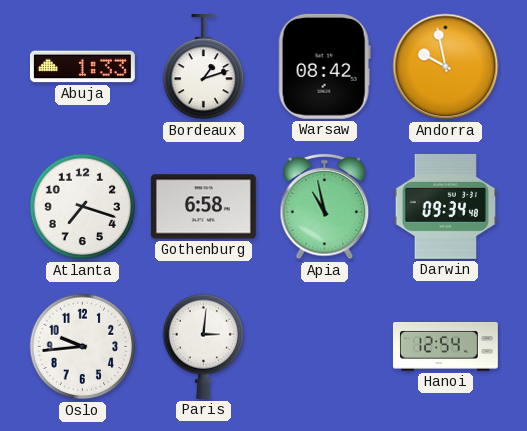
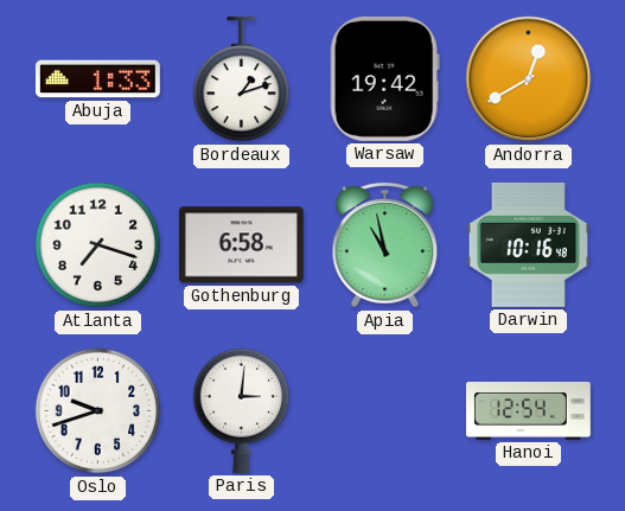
Warsaw: 08:42 -> 19:42
Andorra: 9:58 -> 12:40
Darwin: 09:34 -> 10:16
Oslo: 9:44 -> 9:42
